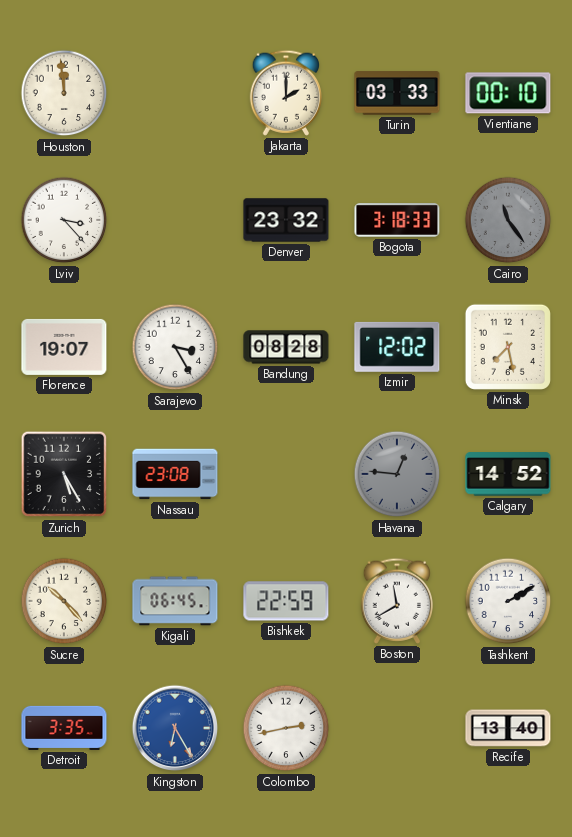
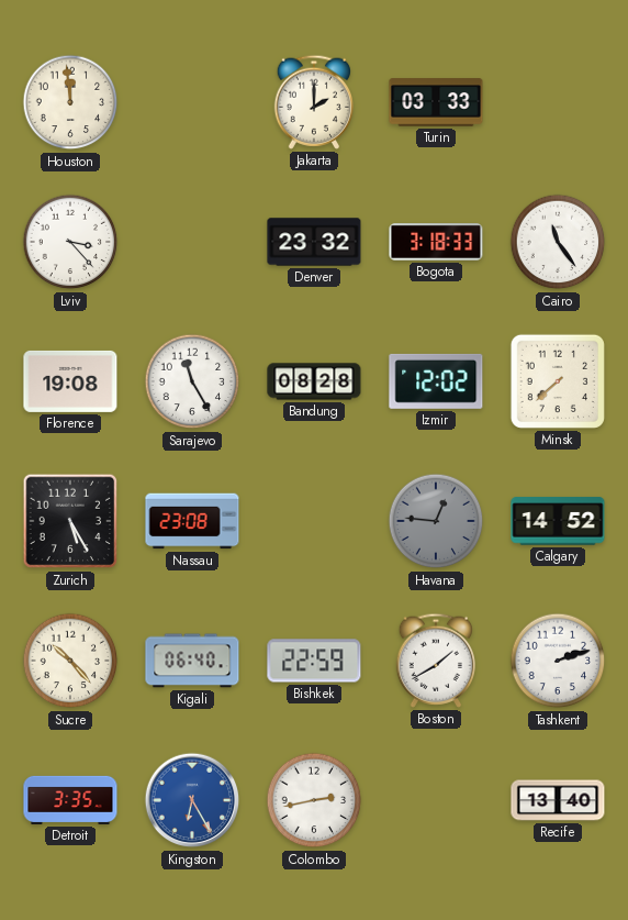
Vientiane: 00:10 -> none
Cairo dial: grey -> white
Florence: 19:07 -> 19:08
Sarajevo: 3:25 -> 11:25
Minsk: 7:28 -> 7:38
Kigali: 06:45 -> 06:40
Boston: 11:40 -> 1:40
Tashkent: 2:10 -> 2:12
